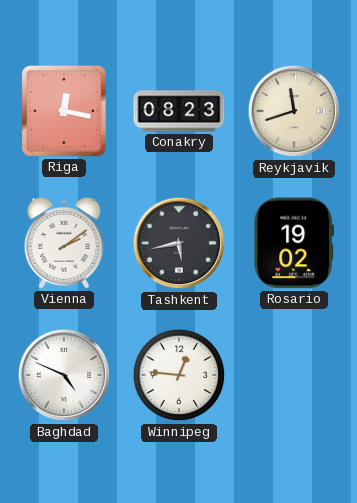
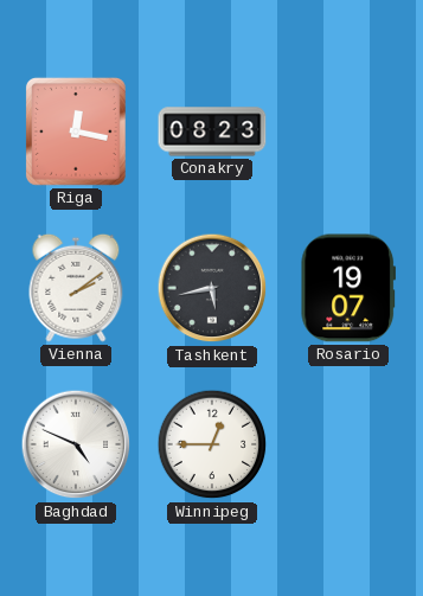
Reykjavik: 11:42 -> none
Rosario: 19:02 -> 19:07
Winnipeg: 12:46 -> 12:45
